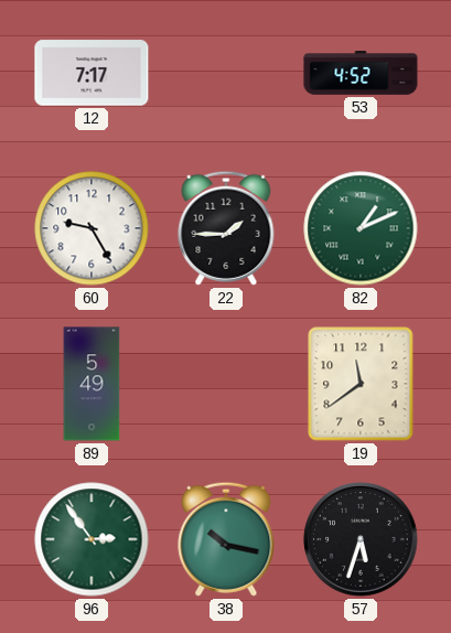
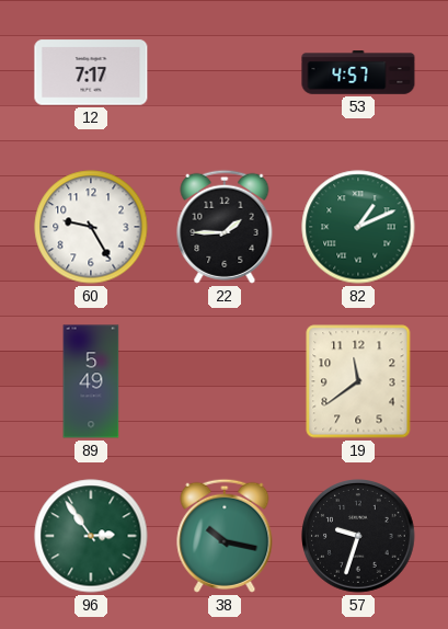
53: 4:52 -> 4:57
57: 5:33 -> 9:33
